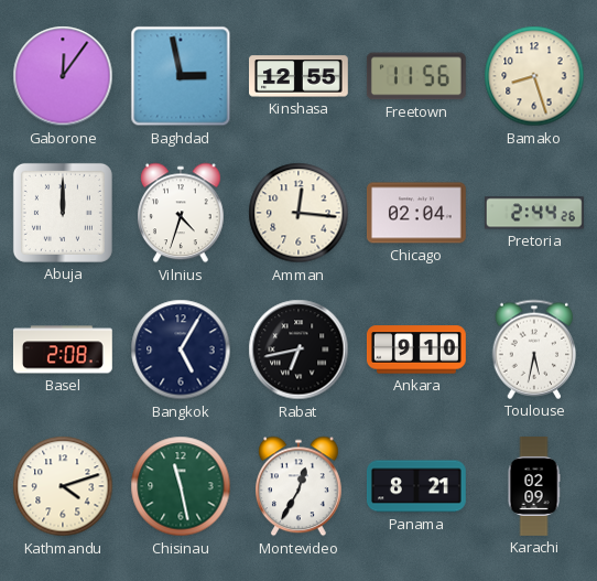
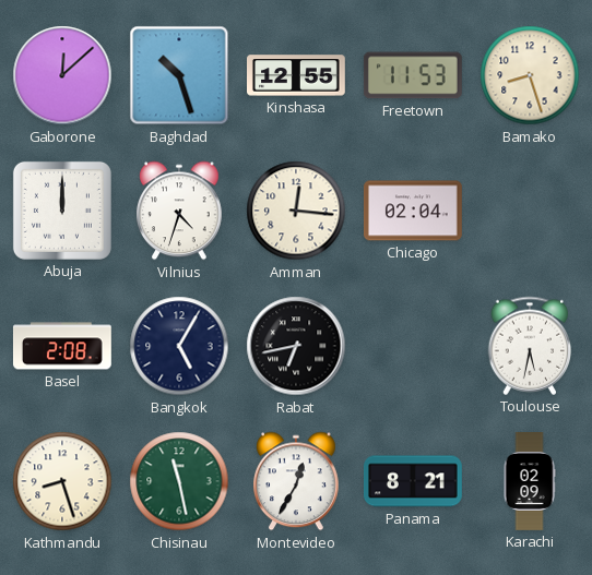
Gaborone: 12:06 -> 12:08
Baghdad: 2:58 -> 10:27
Freetown: 11:56 -> 11:53
Pretoria: 2:44 -> none
Ankara: 9:10 -> none
Kathmandu: 4:12 -> 8:27
